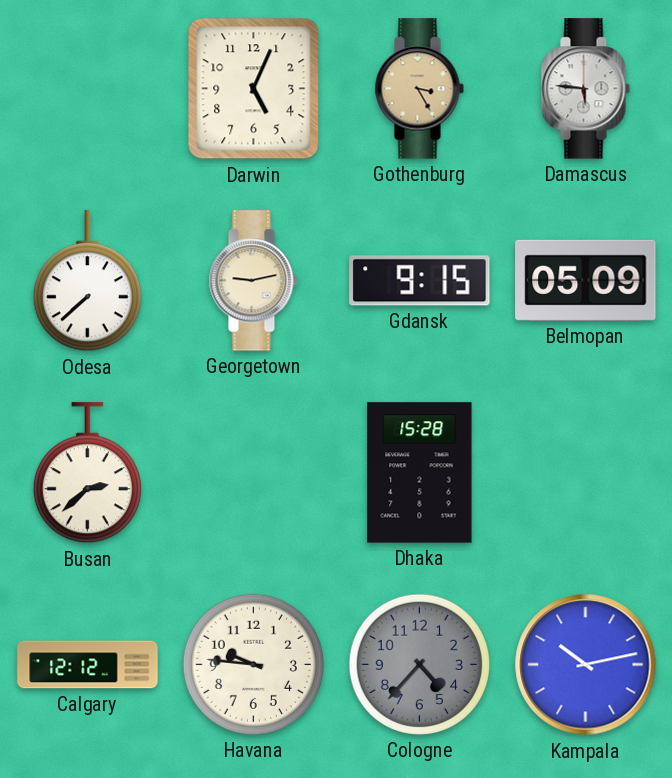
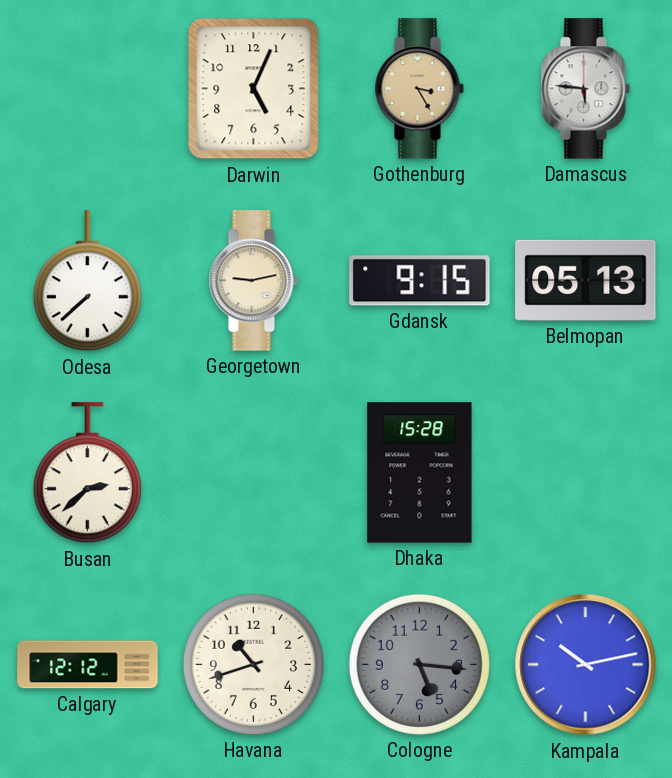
Belmopan: 05:09 -> 05:13
Havana: 9:46 -> 10:42
Cologne: 4:37 -> 5:16
